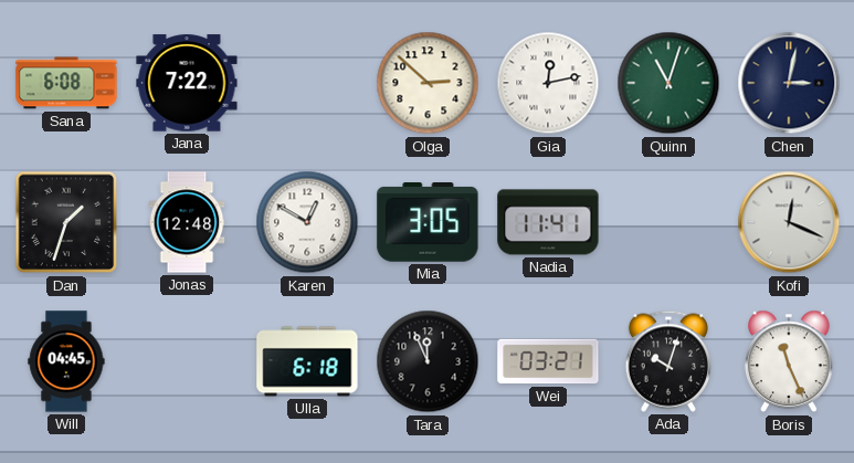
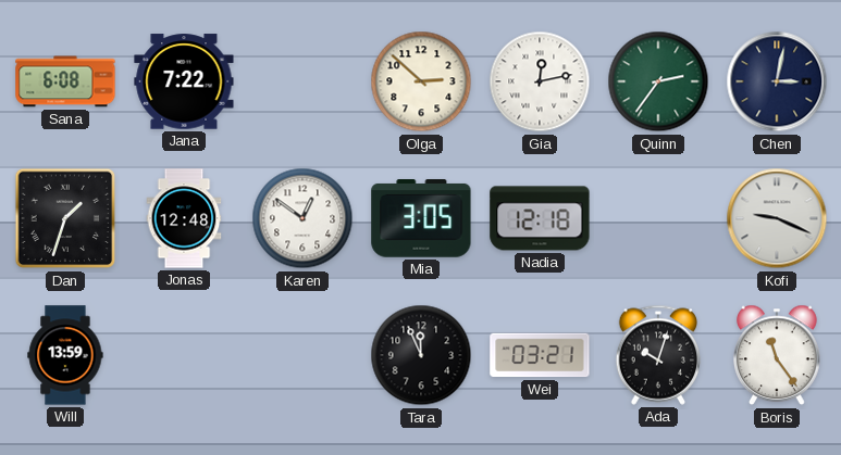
Quinn: 11:03 -> 2:36
Karen: 12:50 -> 12:51
Nadia: 11:41 -> 12:18
Kofi: 12:19 -> 9:19
Will: 04:45 -> 13:59
Ulla: 6:18 -> none
Boris: 11:26 -> 11:24
